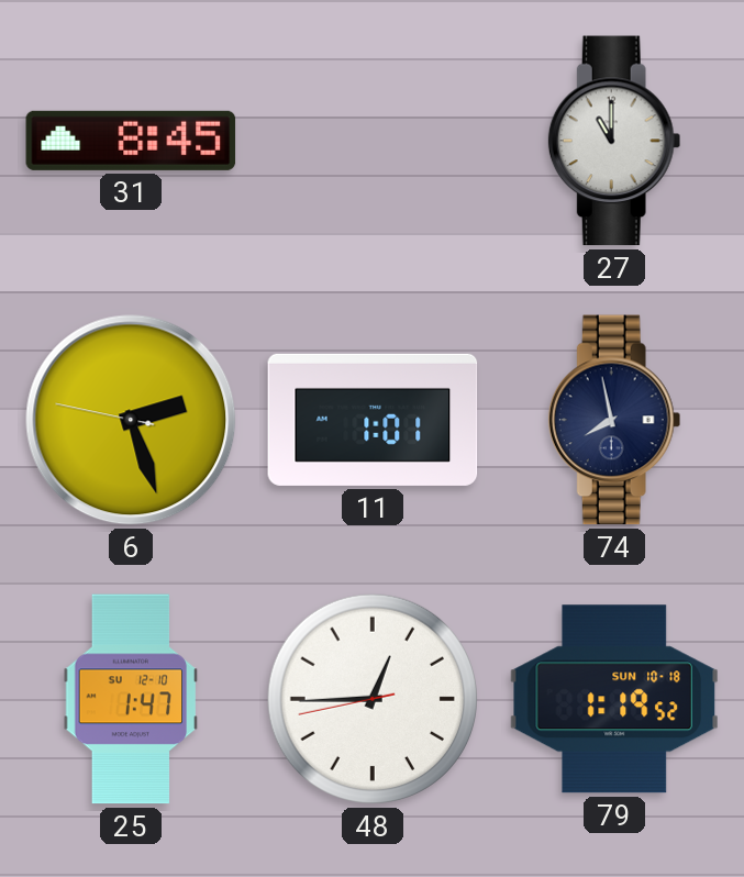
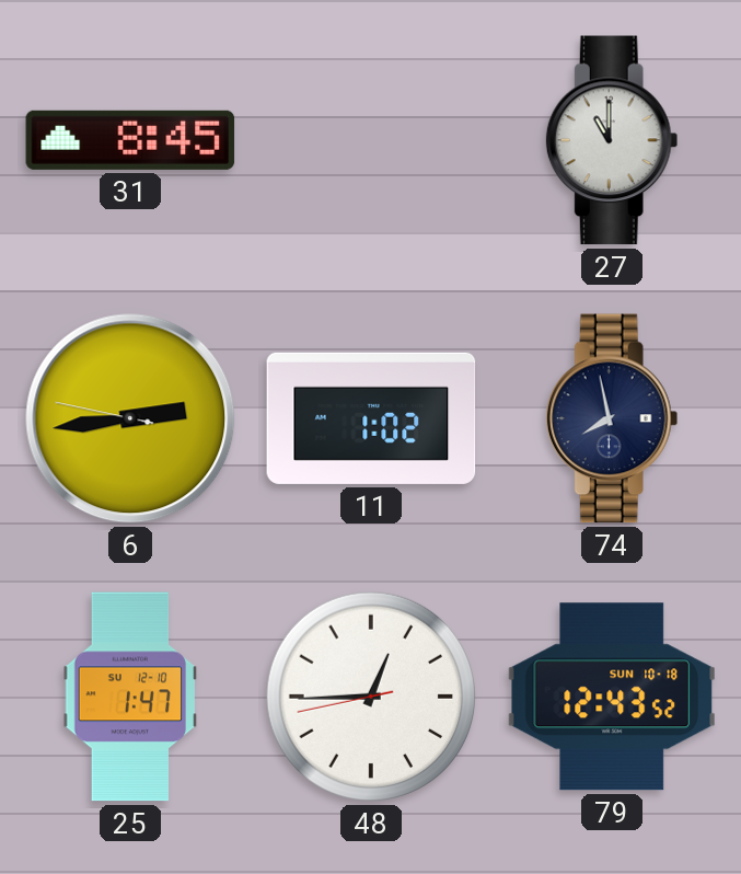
6: 2:26 -> 2:43
11: 1:01 -> 1:02
79: 1:19 -> 12:43
